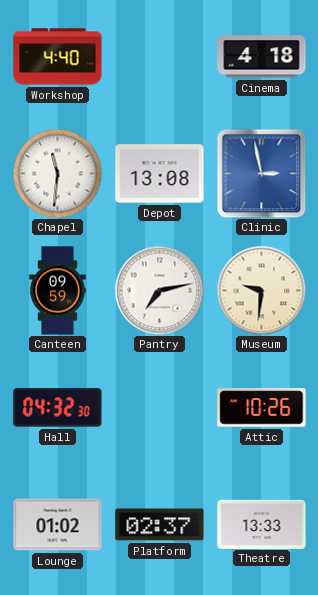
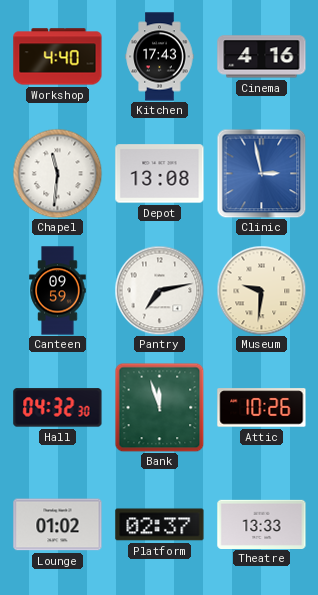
Kitchen: none -> 17:43
Cinema: 4:18 -> 4:16
Bank: none -> 11:57
